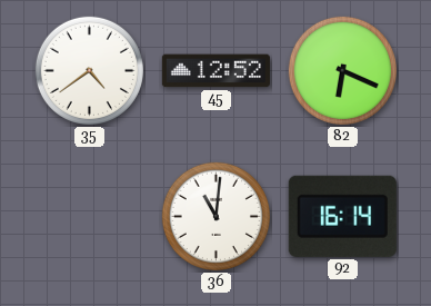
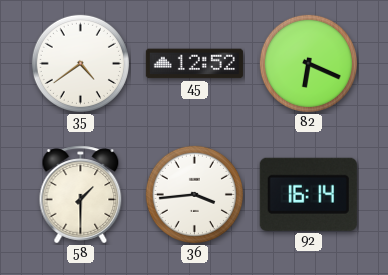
58: none -> 1:30
36: 11:01 -> 3:44
